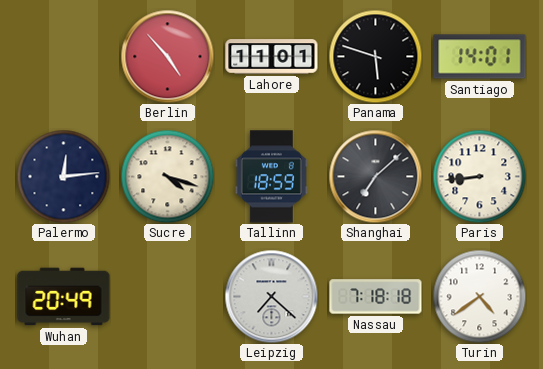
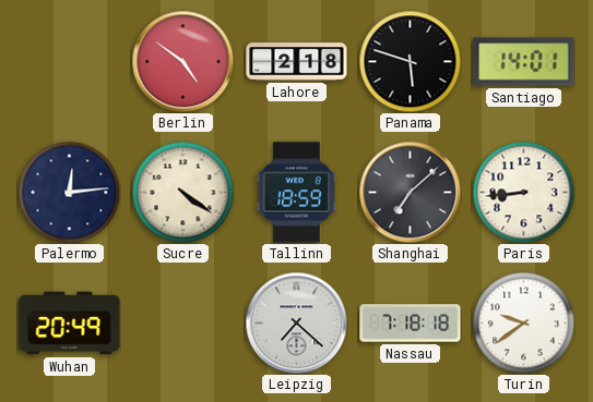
Berlin: 4:53 -> 4:51
Lahore: 11:01 -> 2:18
Sucre: 4:18 -> 4:21
Turin: 4:39 -> 9:39
